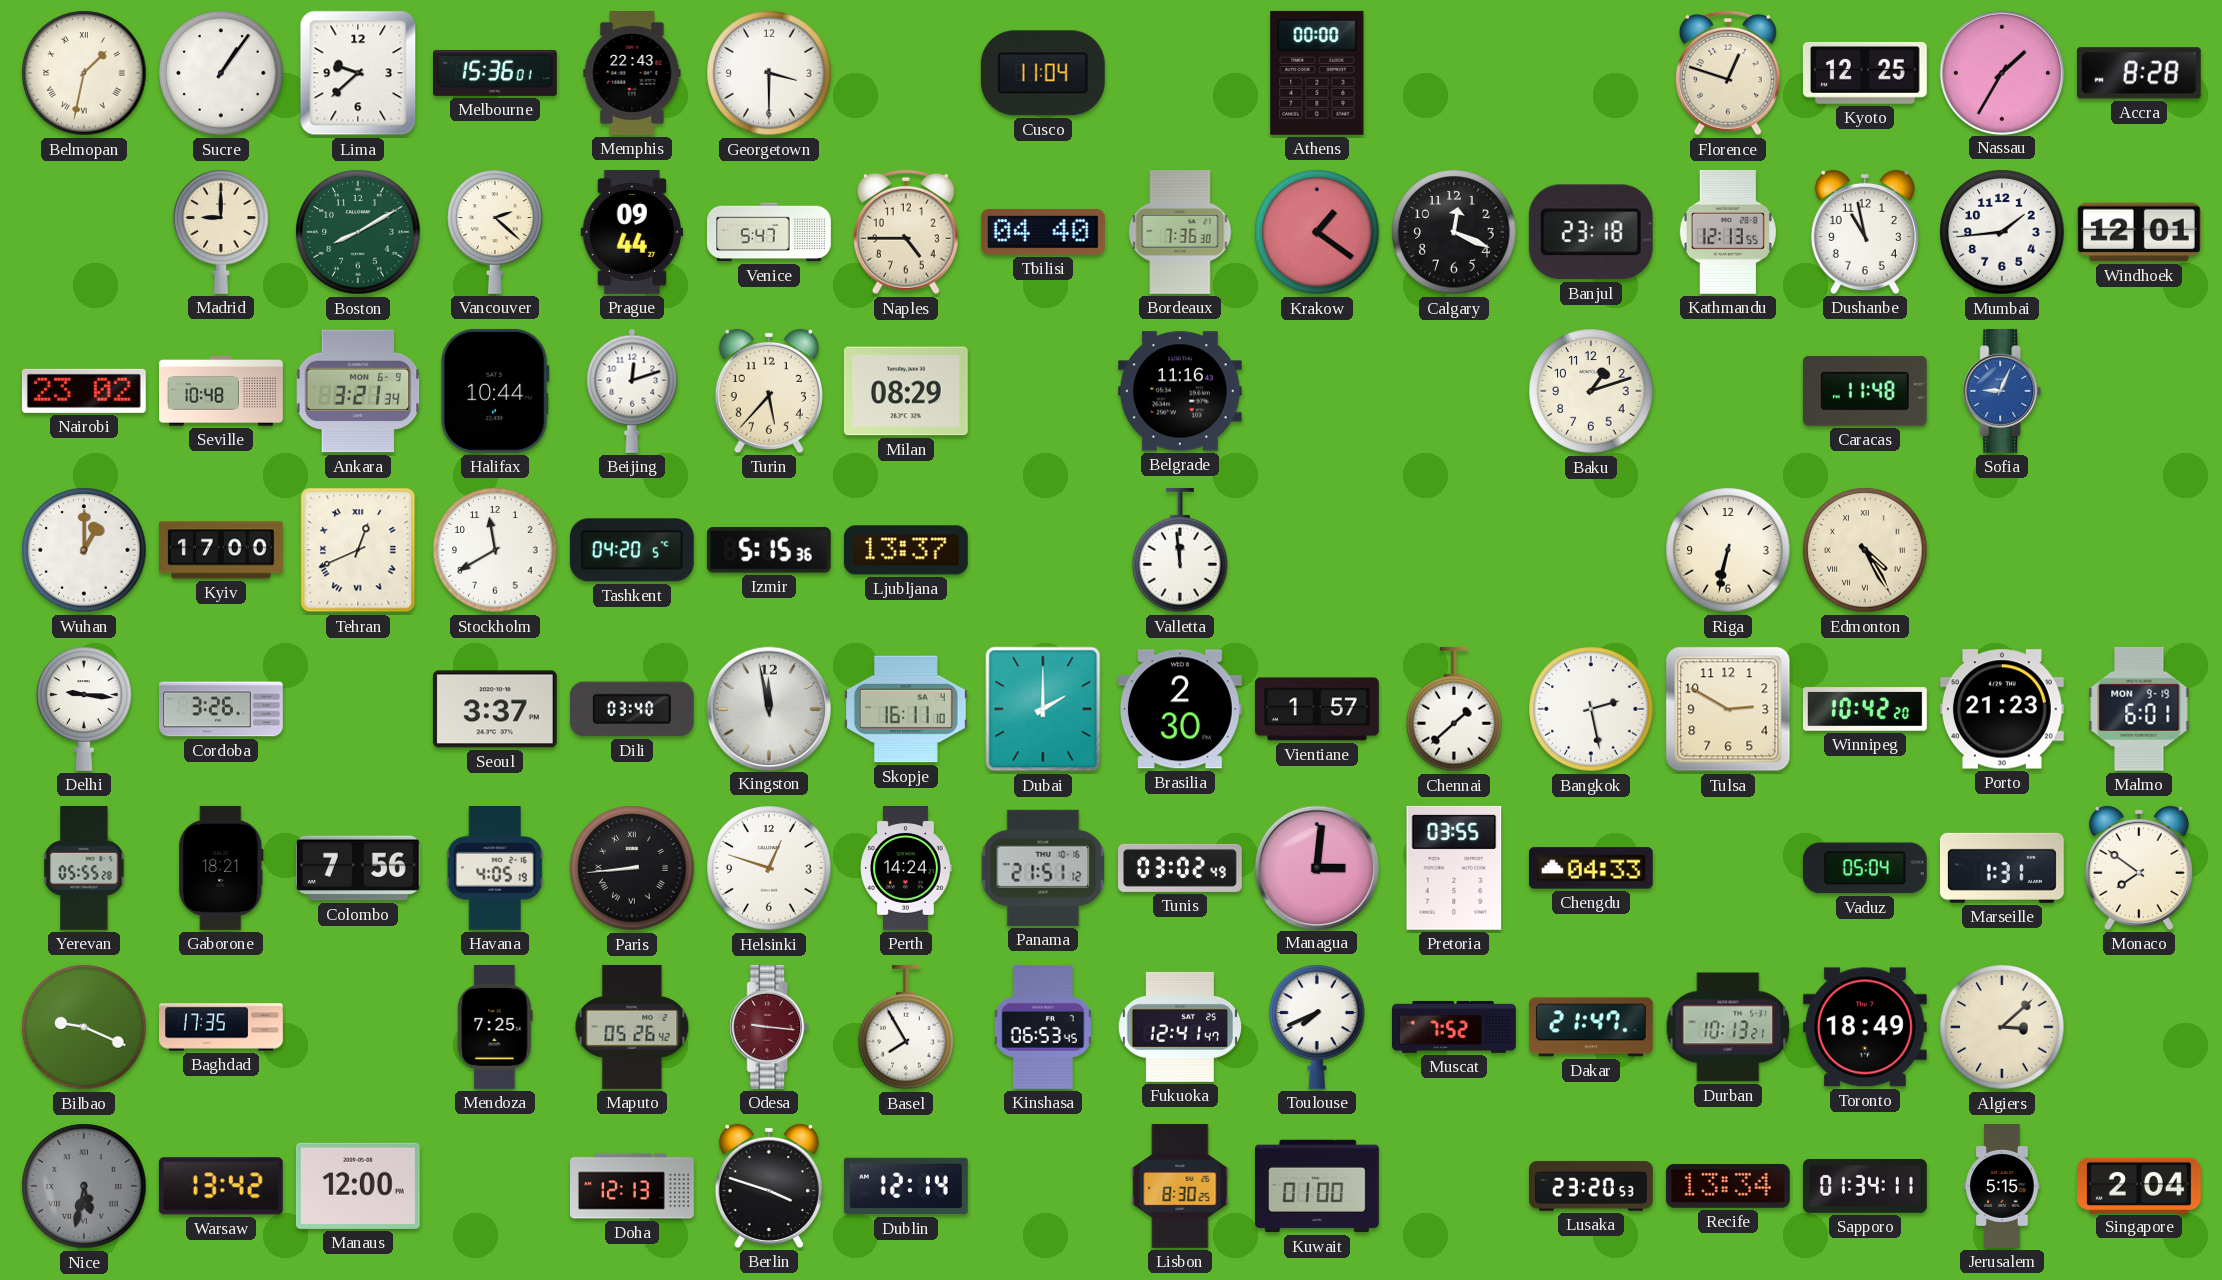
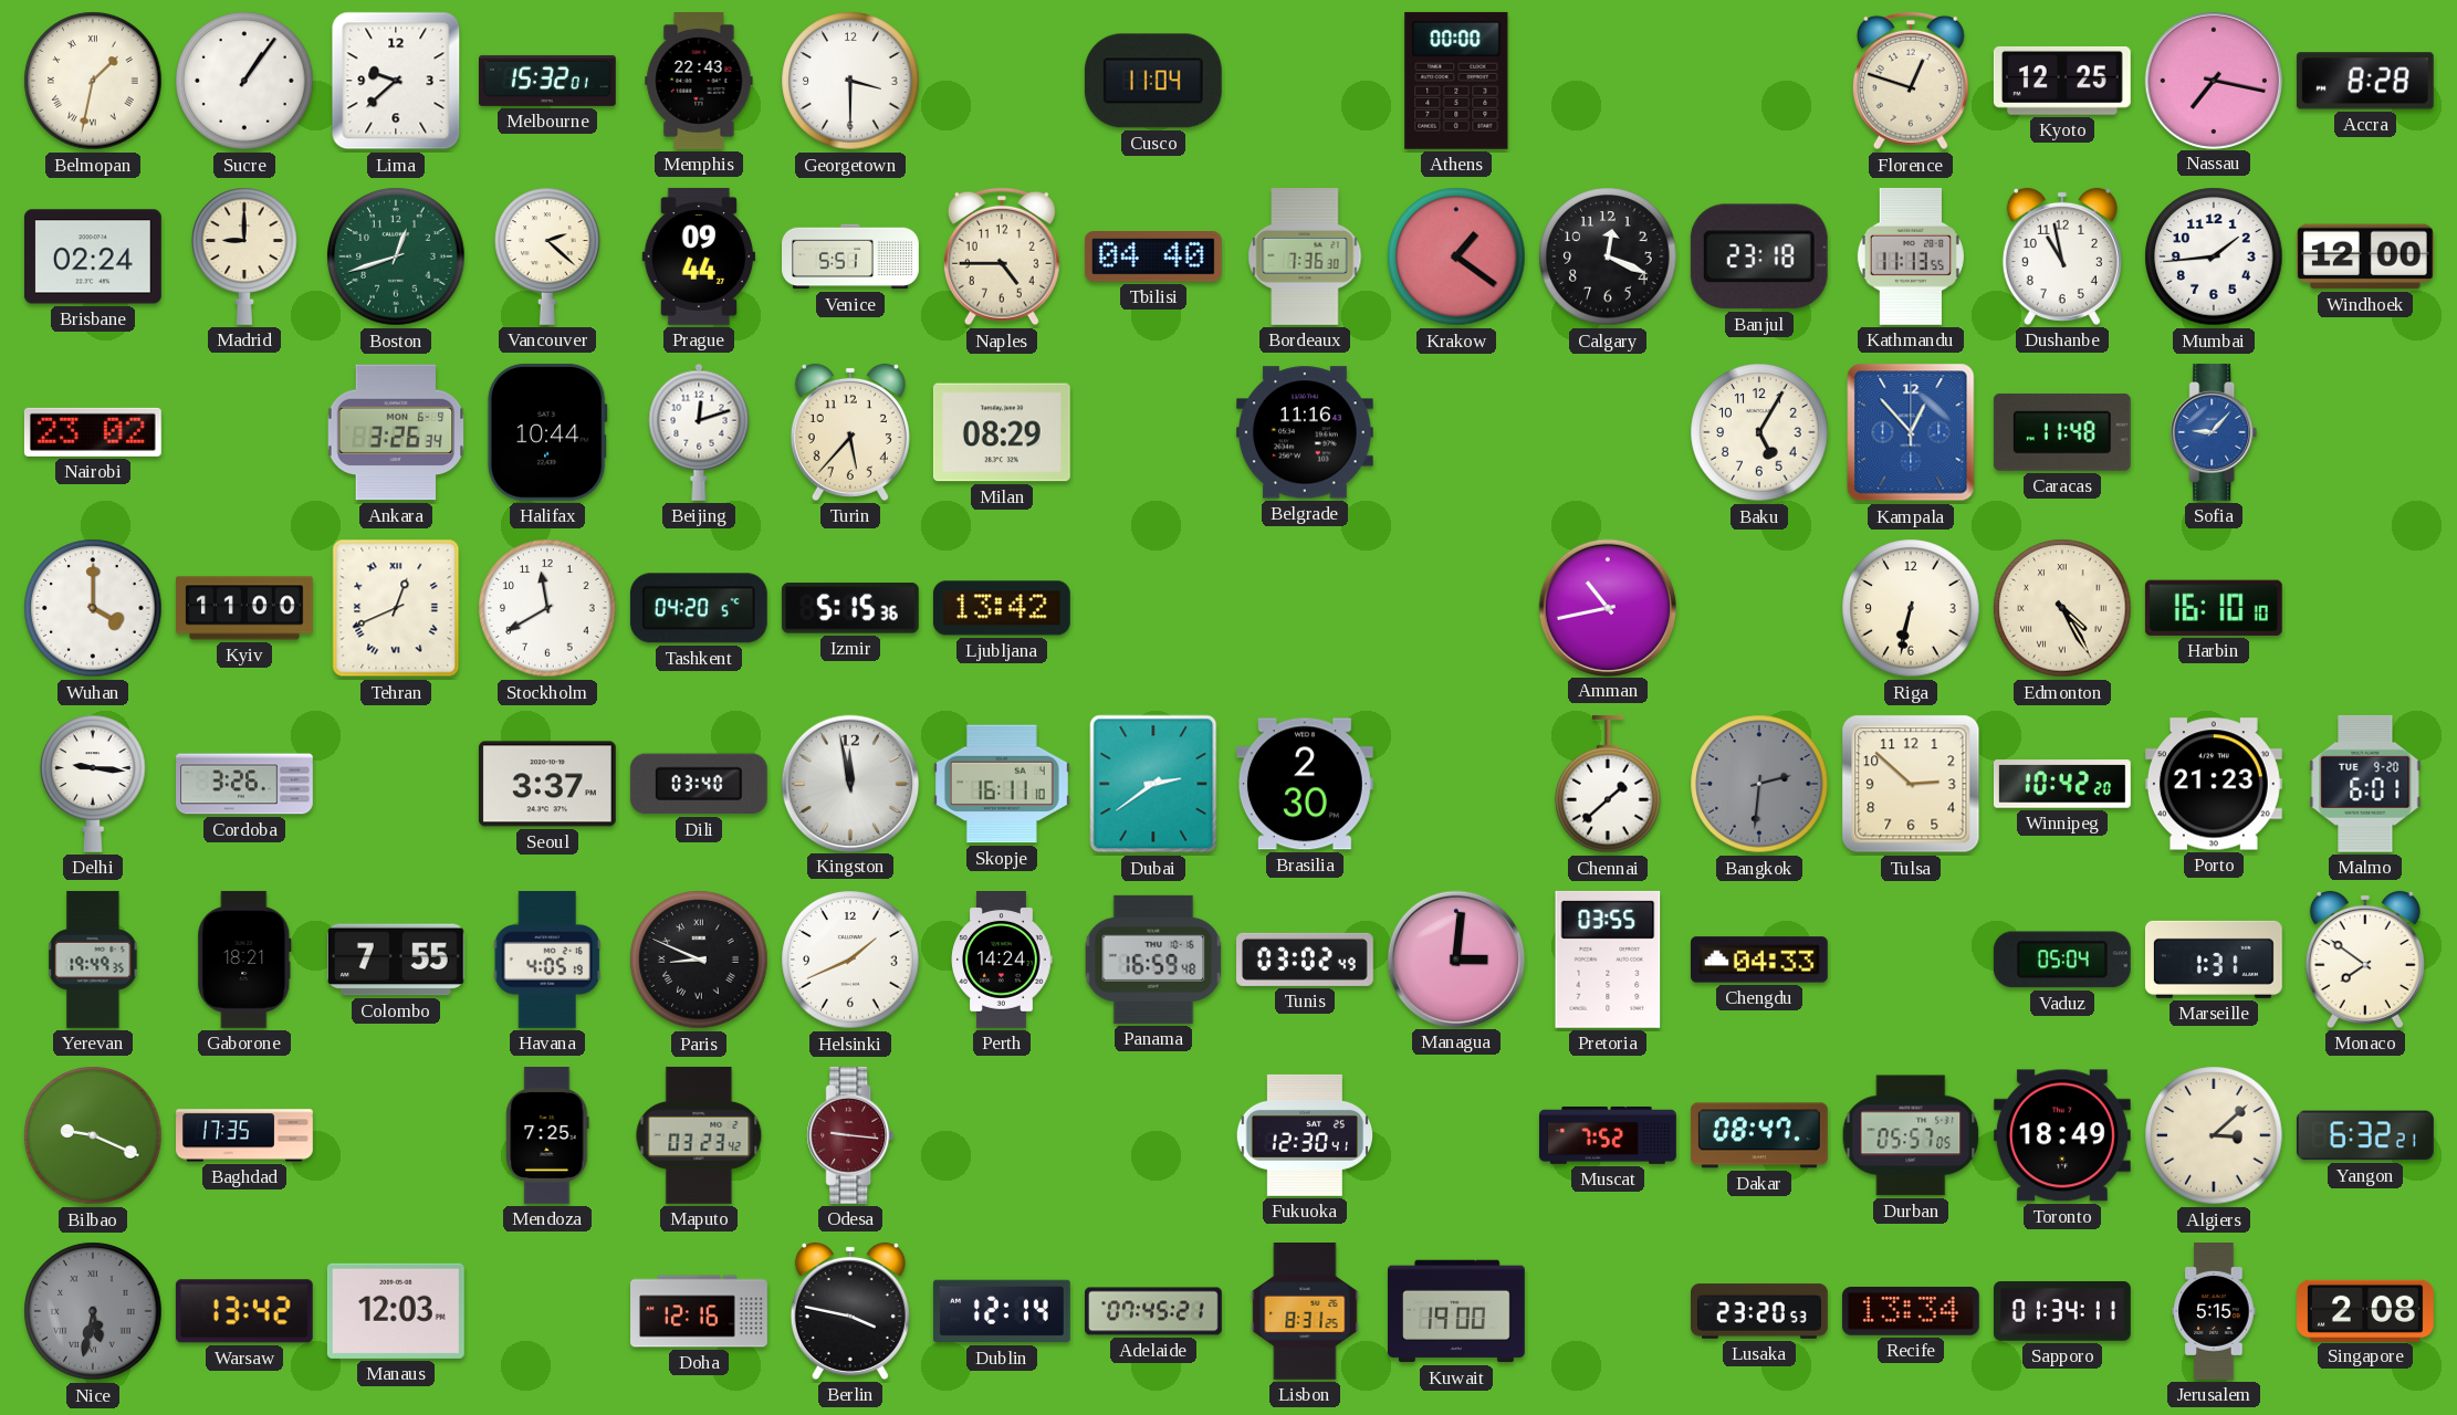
Melbourne: 15:36 -> 15:32
Nassau: 1:35 -> 7:17
Brisbane: none -> 02:24
Boston: 8:10 -> 12:42
Venice: 5:47 -> 5:51
Kathmandu: 12:13 -> 11:13
Windhoek: 12:01 -> 12:00
Seville: 10:48 -> none
Ankara: 3:21 -> 3:26
Baku: 1:12 -> 5:05
Kampala: none -> 12:53
Sofia: 9:04 -> 9:07
Wuhan: 1:00 -> 4:00
Kyiv: 17:00 -> 11:00
Ljubljana: 13:37 -> 13:42
Valletta: 11:59 -> none
Amman: none -> 10:43
Harbin: none -> 16:10
Dubai: 2:00 -> 2:39
Vientiane: 1:57 -> none
Bangkok: 2:28 -> 2:31
Bangkok dial: white -> grey
Tulsa: 2:50 -> 2:52
Malmo date: MON 9-19 -> TUE 9-20
Yerevan: 05:55 -> 19:49
Colombo: 7:56 -> 7:55
Paris: 8:44 -> 8:49
Helsinki: 12:48 -> 1:41
Panama: 21:51 -> 16:59
Maputo: 05:26 -> 03:23
Basel: 7:55 -> none
Kinshasa: 06:53 -> none
Fukuoka: 12:41 -> 12:30
Toulouse: 7:41 -> none
Dakar: 21:47 -> 08:47
Durban: 10:13 -> 05:57
Yangon: none -> 6:32
Manaus: 12:00 -> 12:03
Doha: 12:13 -> 12:16
Berlin: 3:48 -> 3:47
Adelaide: none -> 07:45
Lisbon: 8:30 -> 8:31
Kuwait: 01:00 -> 19:00
Singapore: 2:04 -> 2:08
